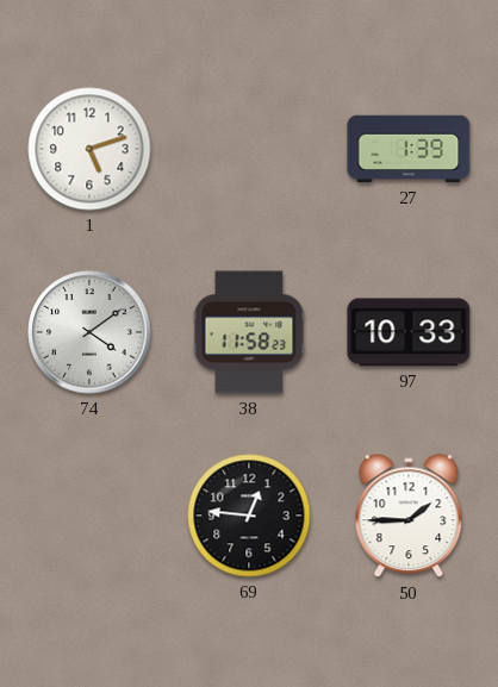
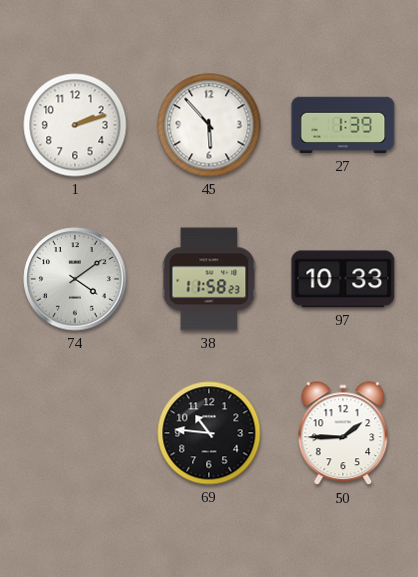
1: 5:12 -> 2:12
45: none -> 5:53
69: 12:46 -> 10:46
